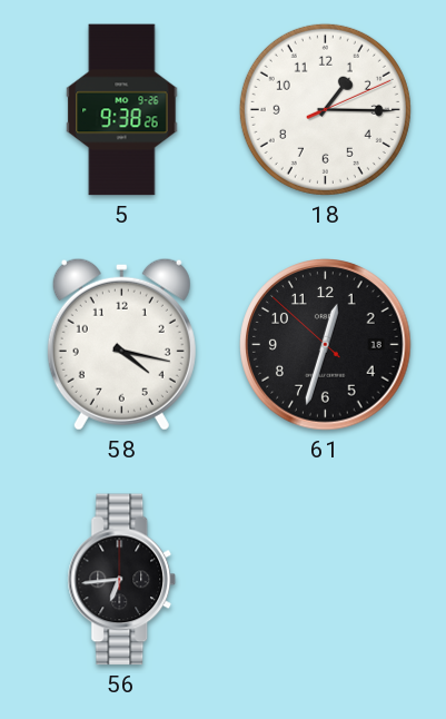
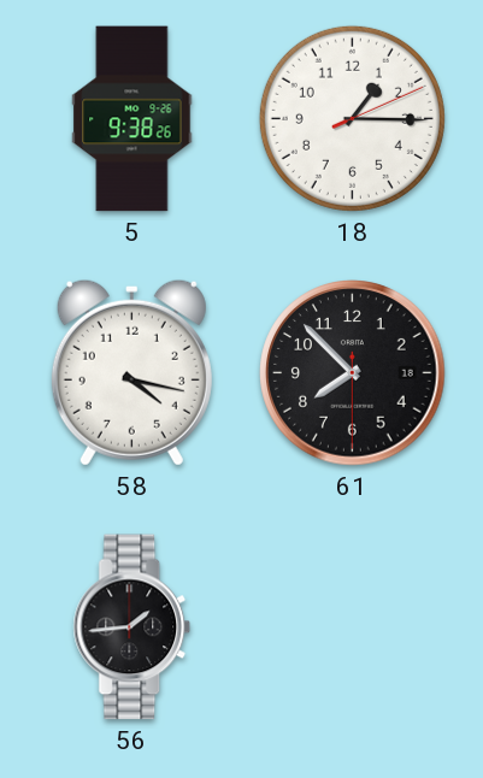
61: 12:32 -> 7:52
56: 6:44 -> 1:44
